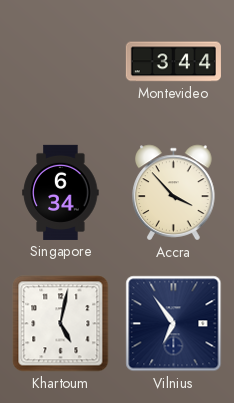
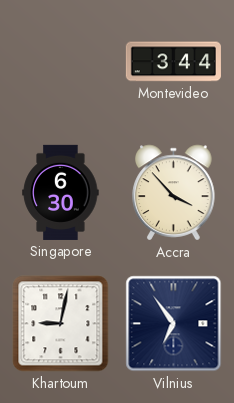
Singapore: 6:34 -> 6:30
Khartoum: 5:02 -> 9:02
